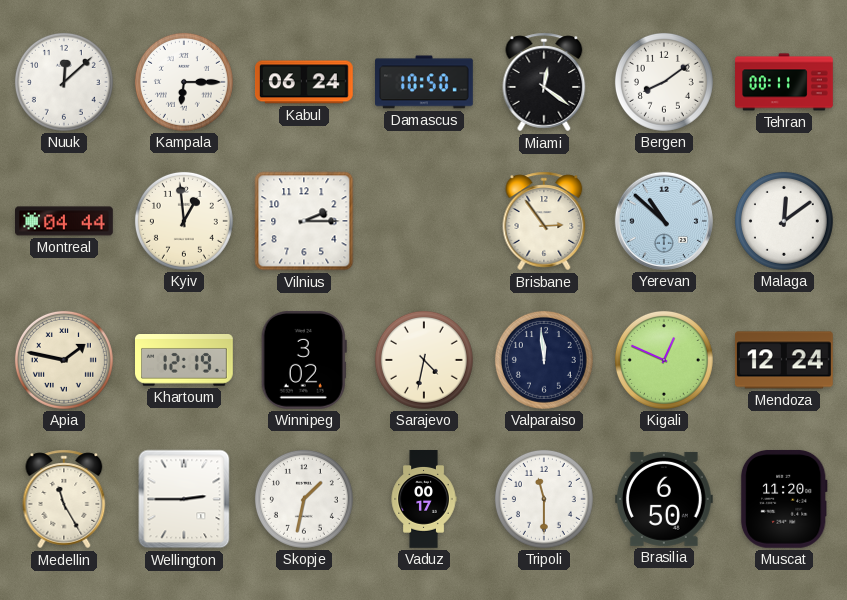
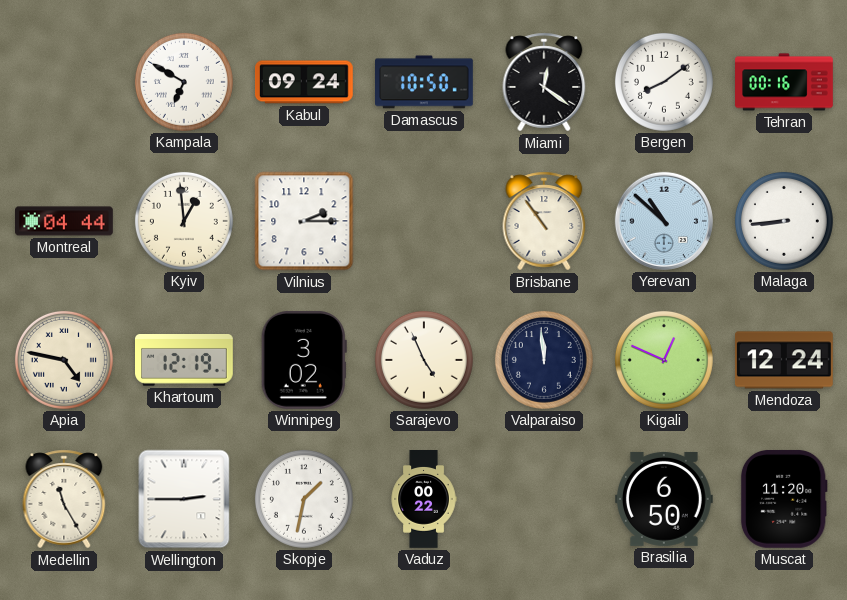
Nuuk: 12:08 -> none
Kampala: 6:15 -> 6:50
Kabul: 06:24 -> 09:24
Tehran: 00:11 -> 00:16
Brisbane: 2:54 -> 10:54
Malaga: 12:09 -> 8:44
Apia: 1:47 -> 4:47
Sarajevo: 4:32 -> 4:56
Vaduz: 00:17 -> 00:22
Tripoli: 11:30 -> none
